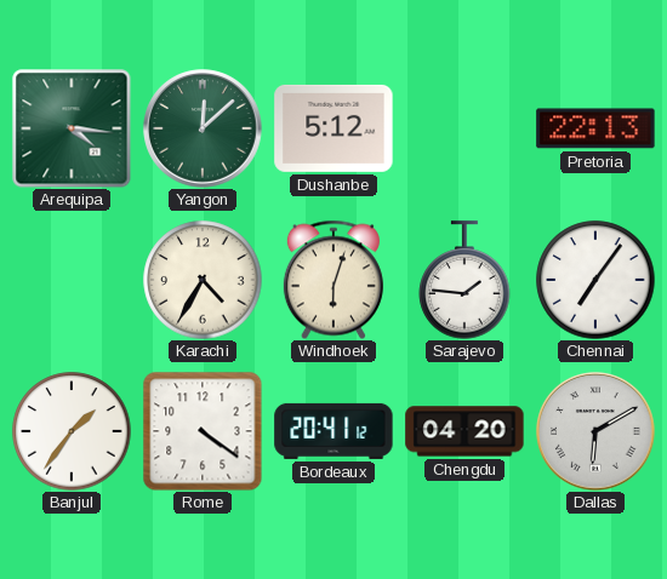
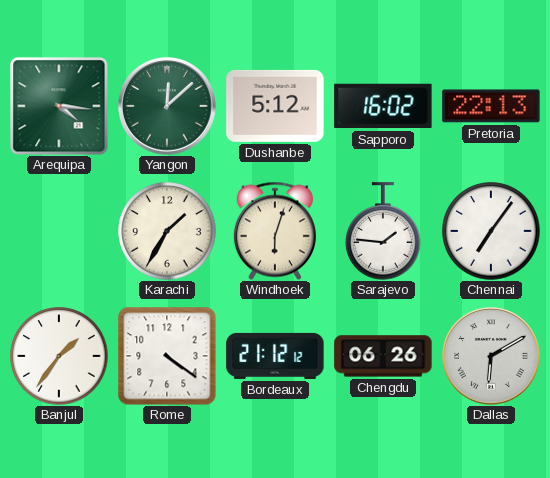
Sapporo: none -> 16:02
Karachi: 4:35 -> 1:35
Bordeaux: 20:41 -> 21:12
Chengdu: 04:20 -> 06:26
